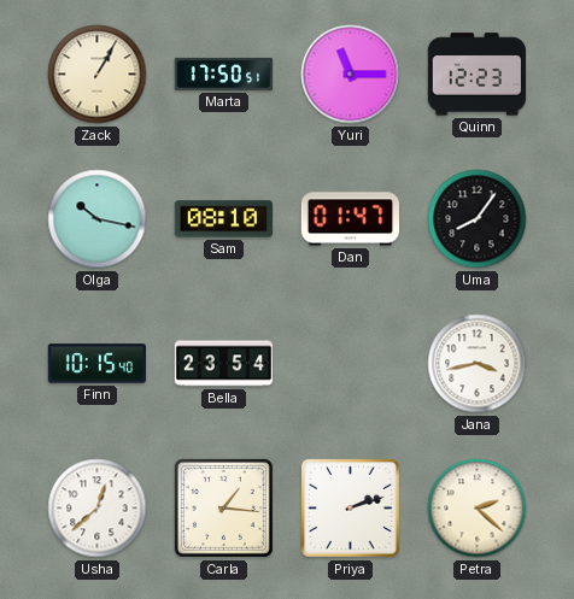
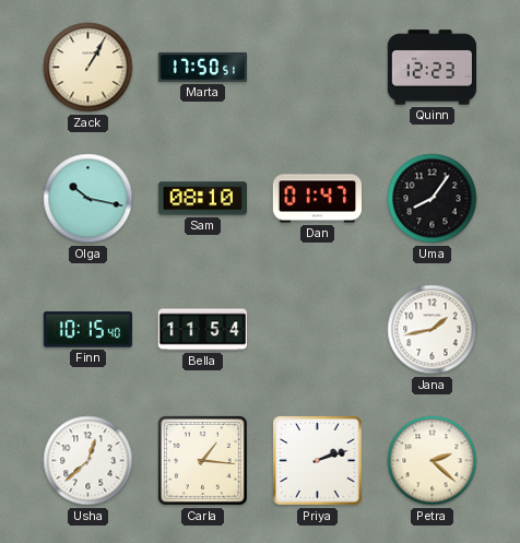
Yuri: 11:15 -> none
Bella: 23:54 -> 11:54
Jana: 3:43 -> 1:43
